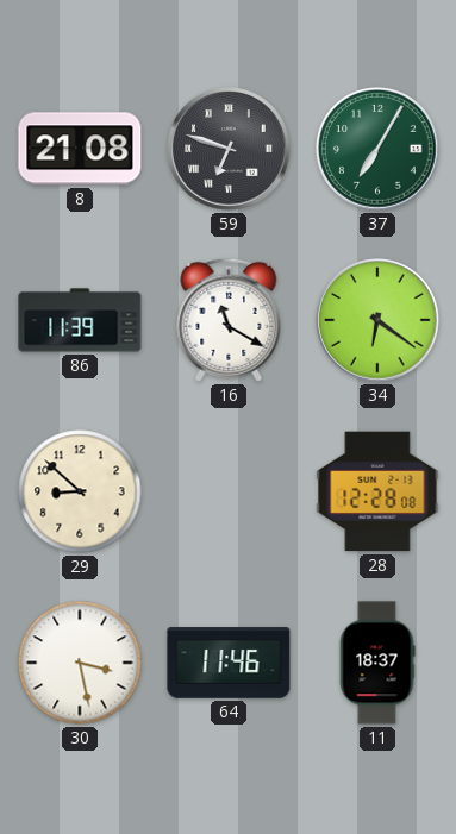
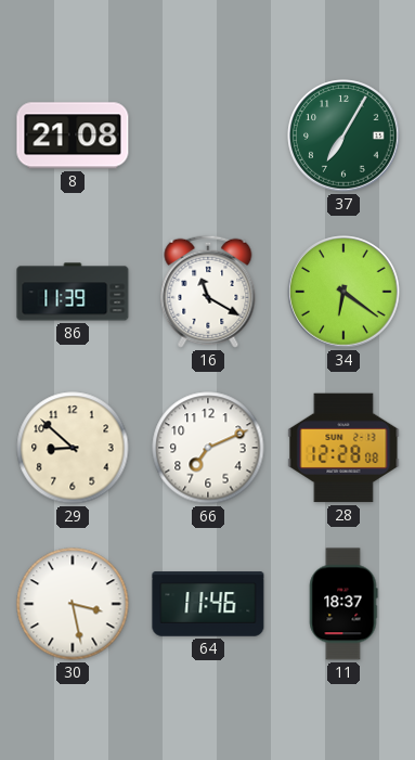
59: 6:48 -> none
66: none -> 7:11
